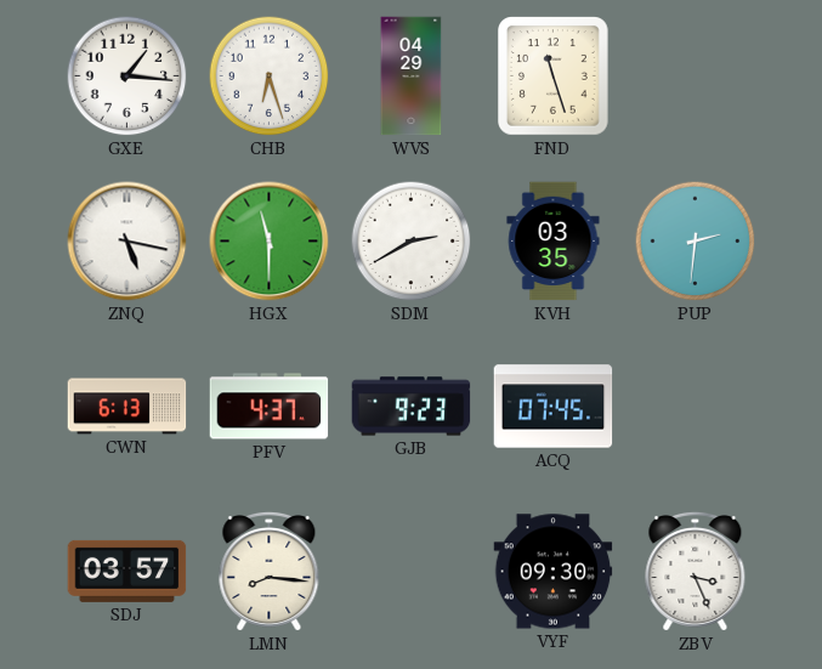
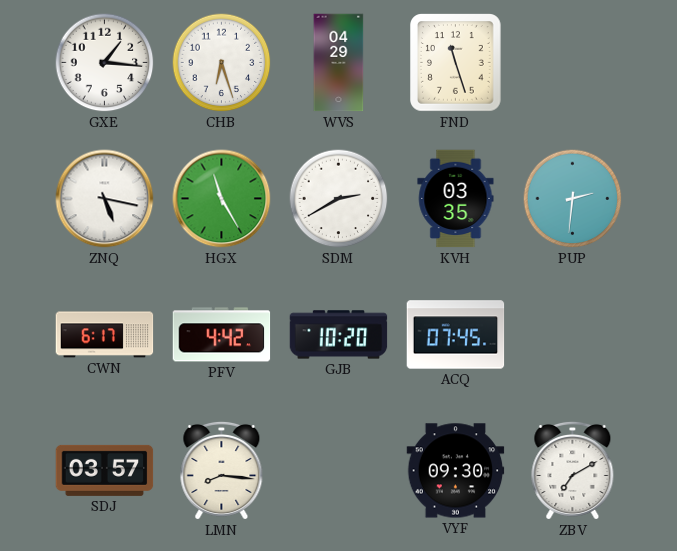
HGX: 11:30 -> 11:25
CWN: 6:13 -> 6:17
PFV: 4:37 -> 4:42
GJB: 9:23 -> 10:20
ZBV: 3:26 -> 7:10
